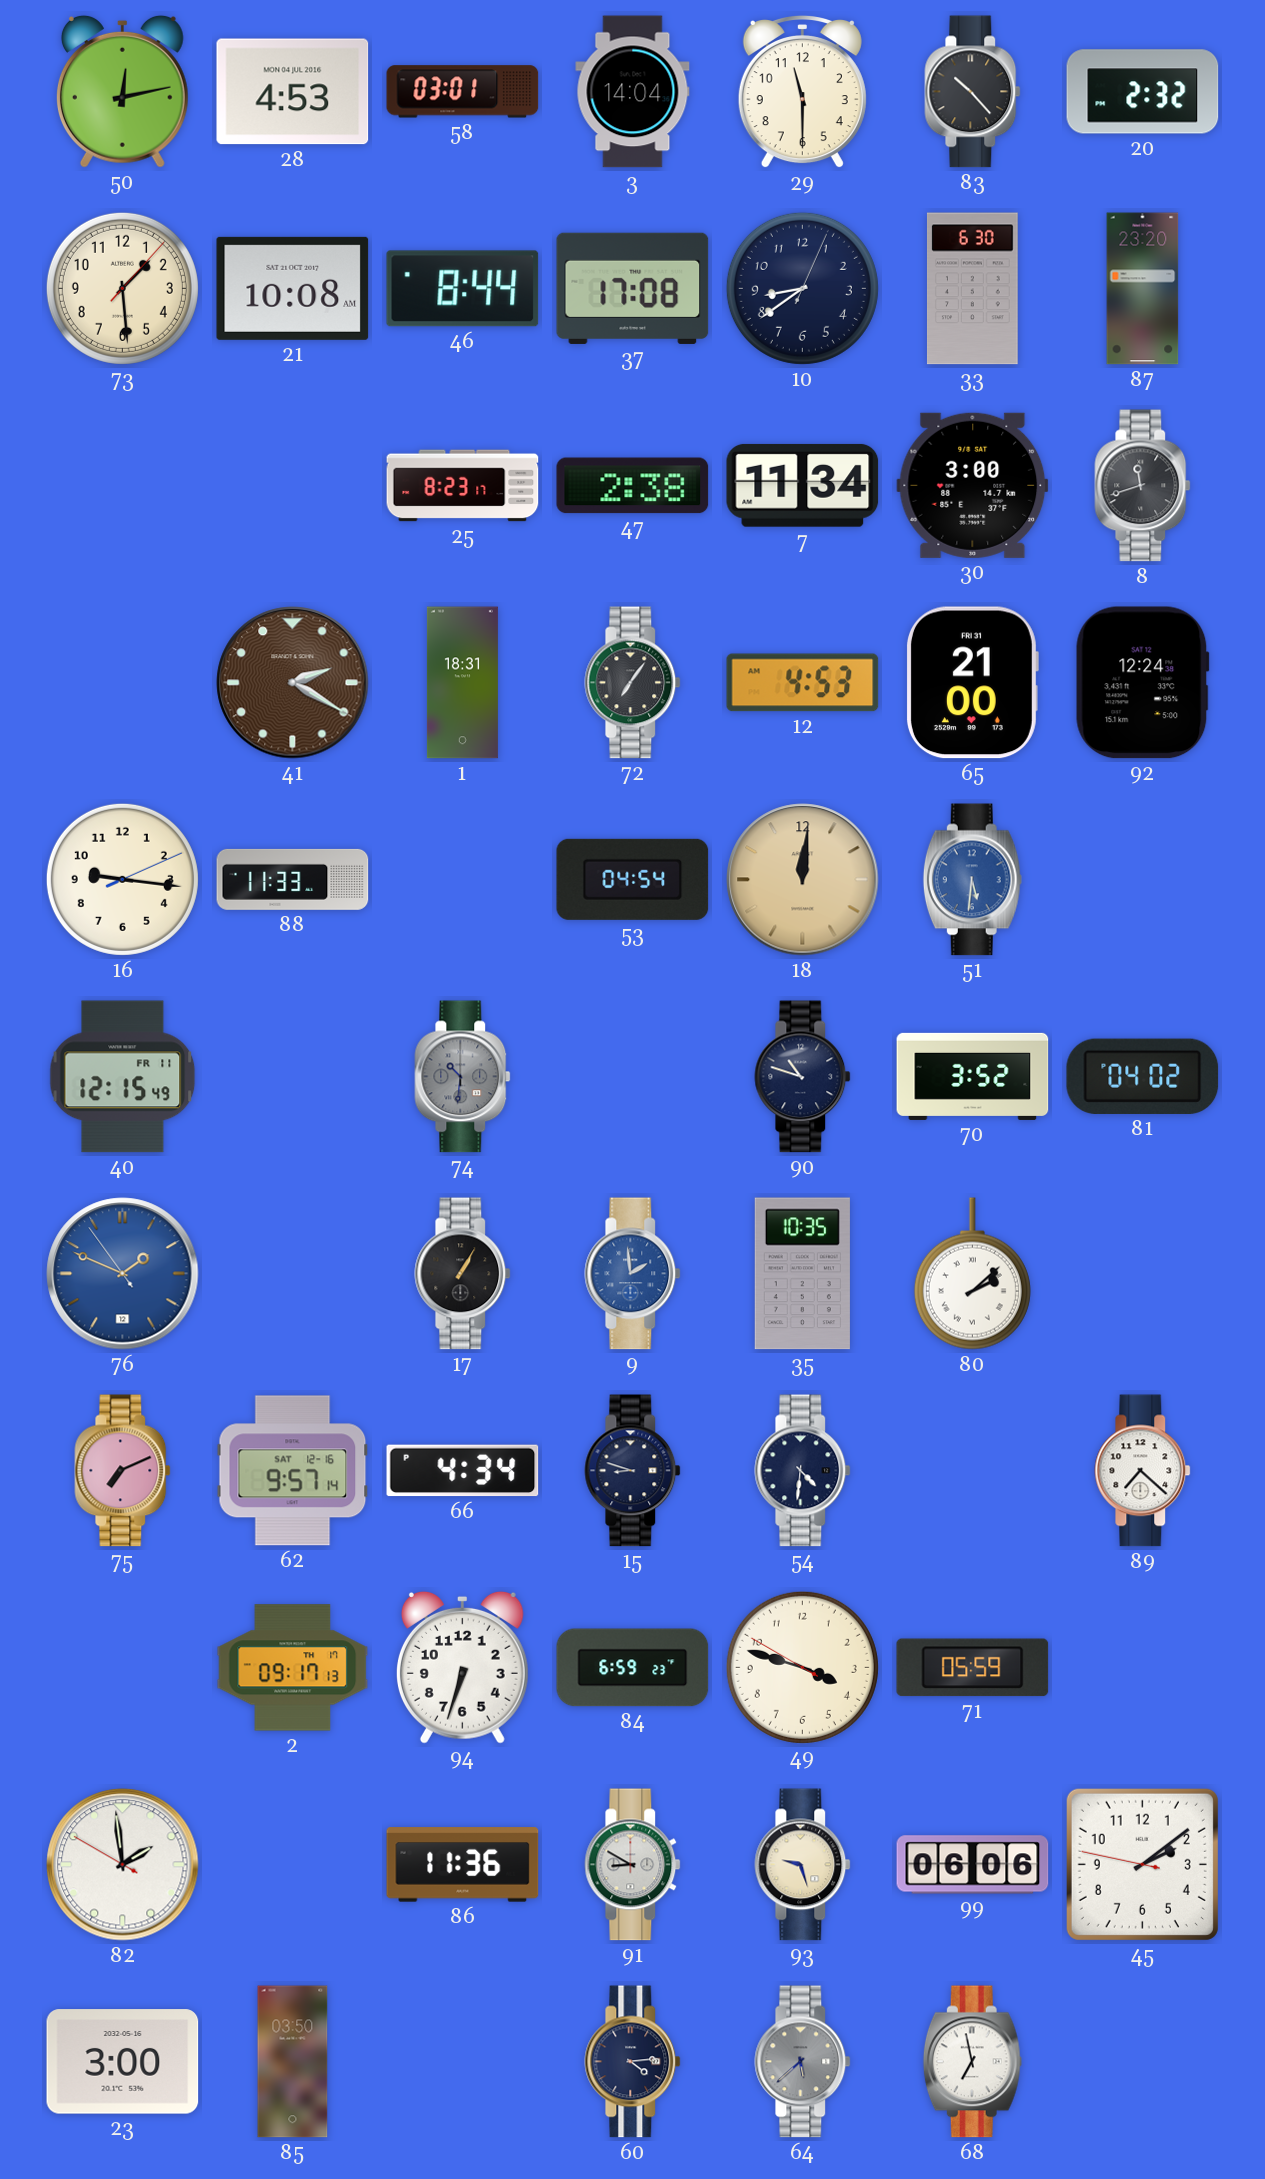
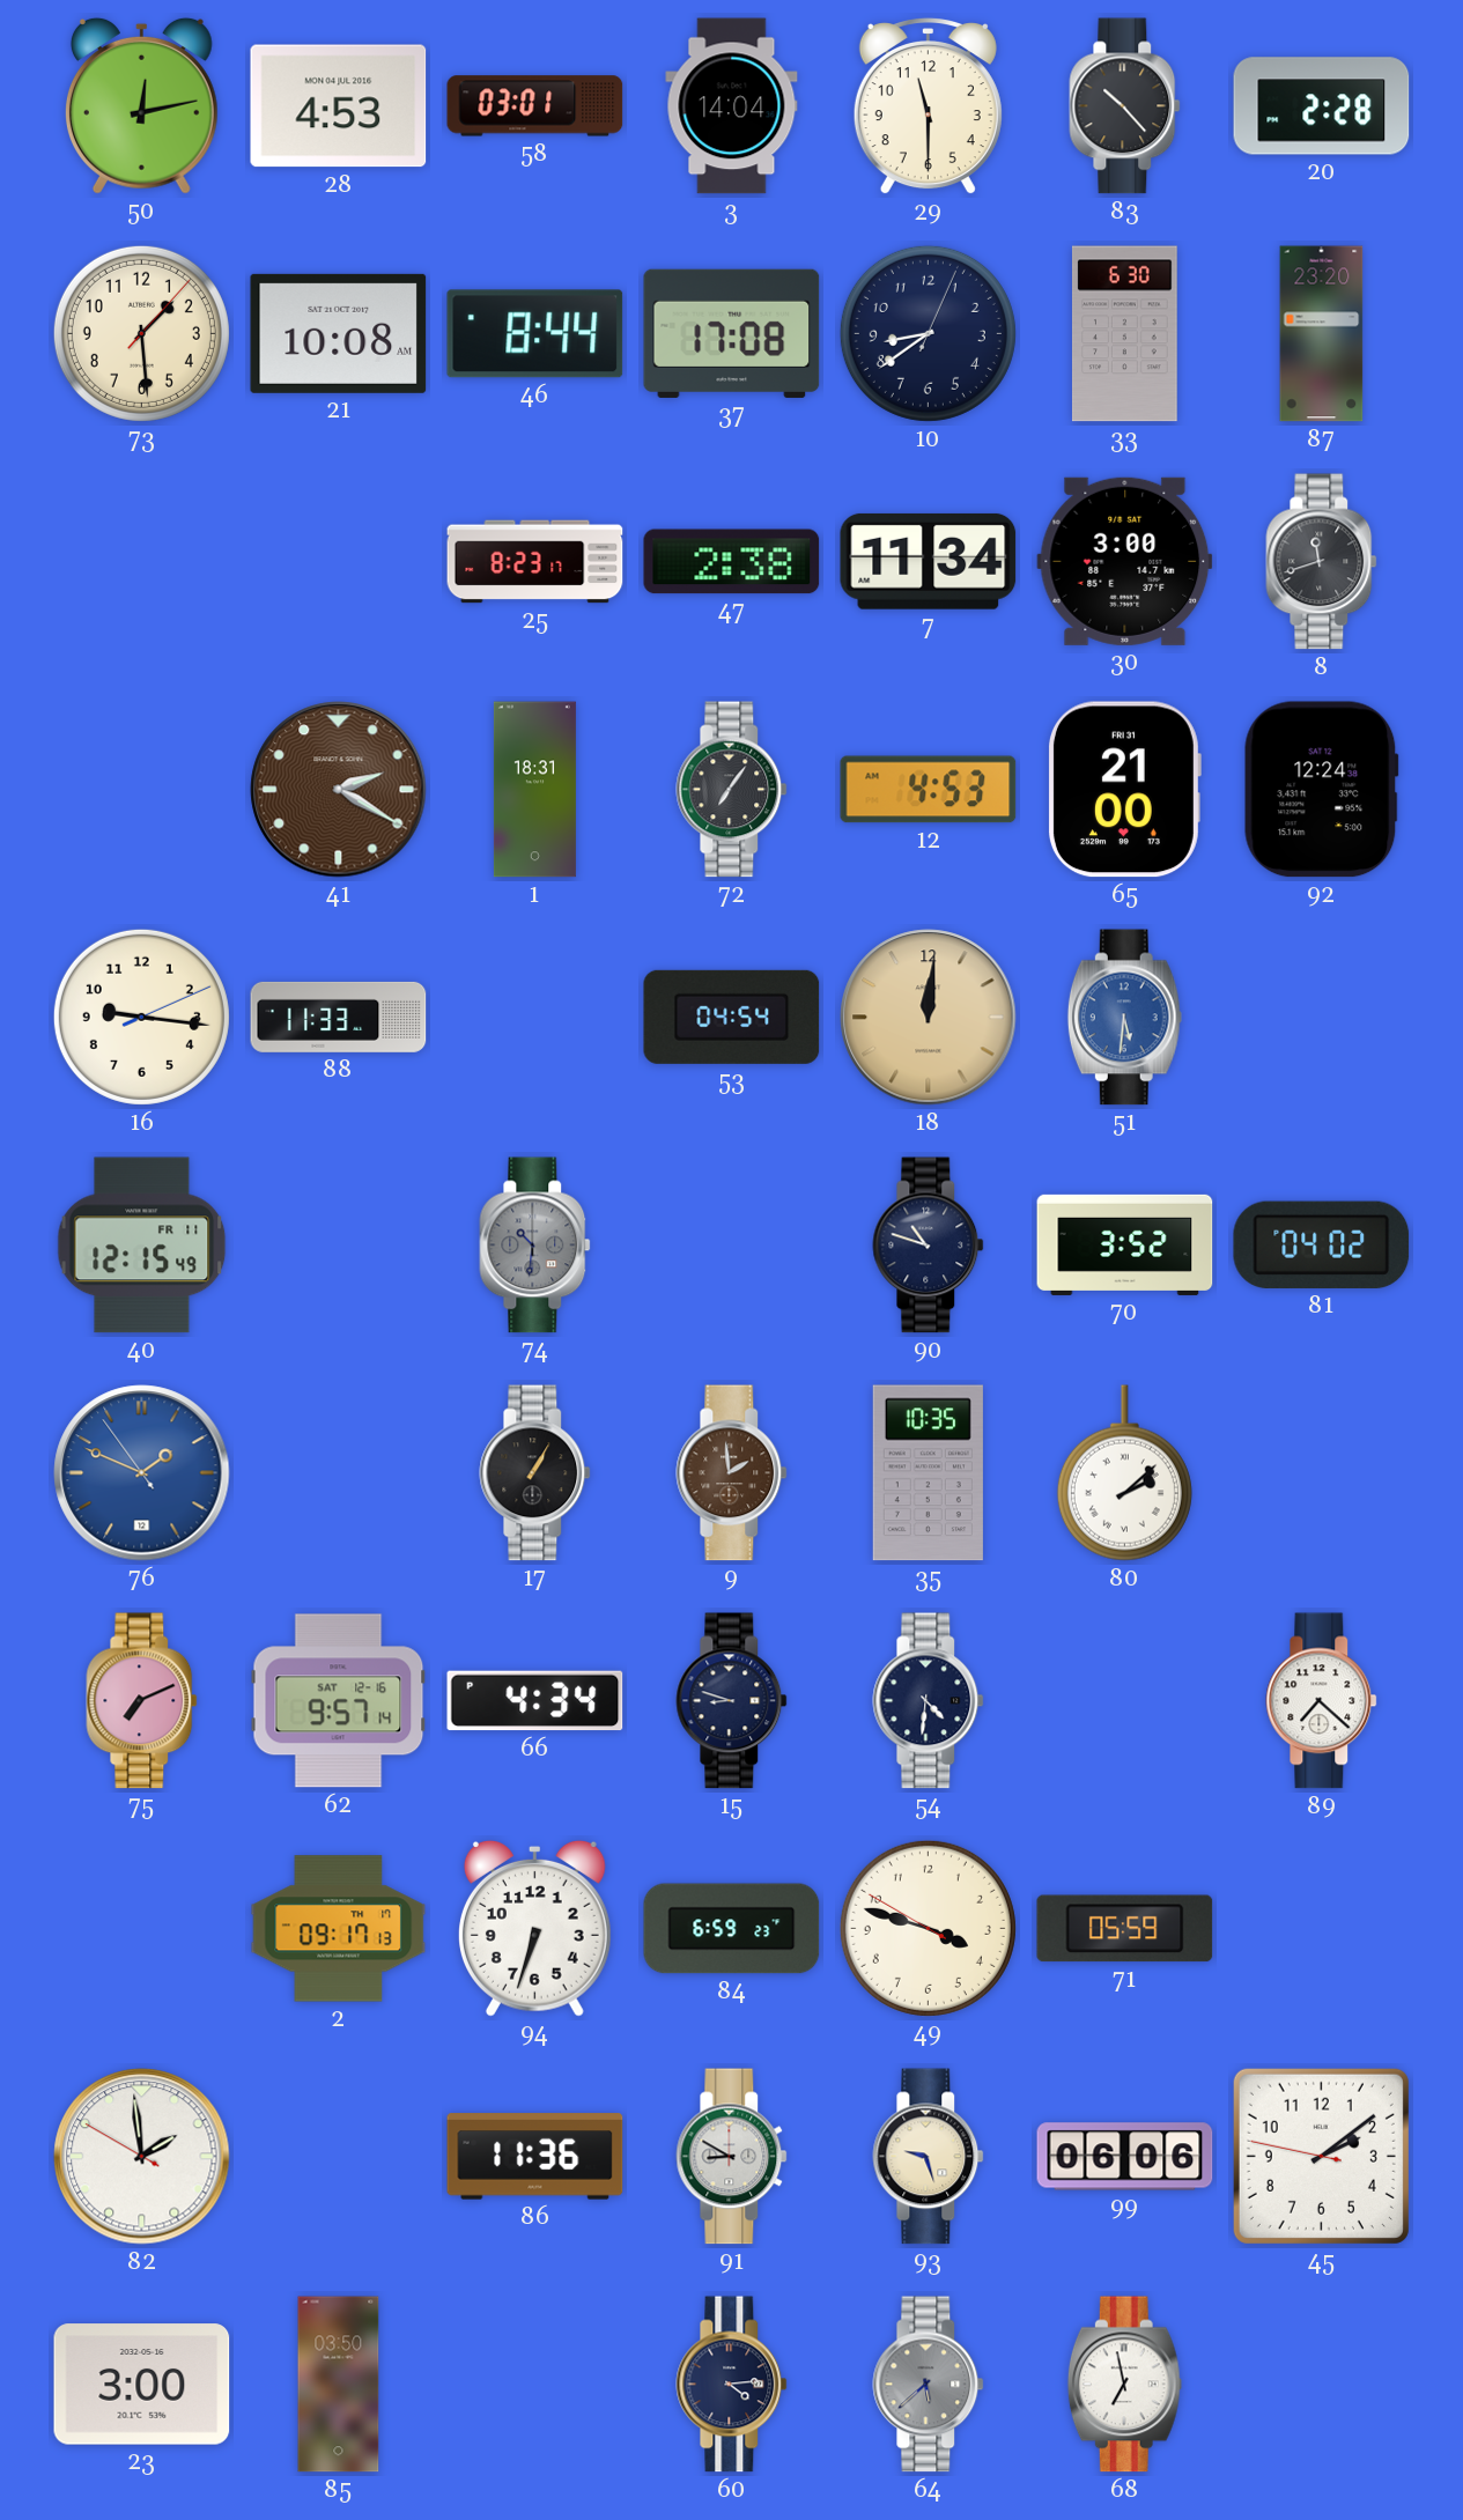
20: 2:32 -> 2:28
9 dial: blue -> brown
